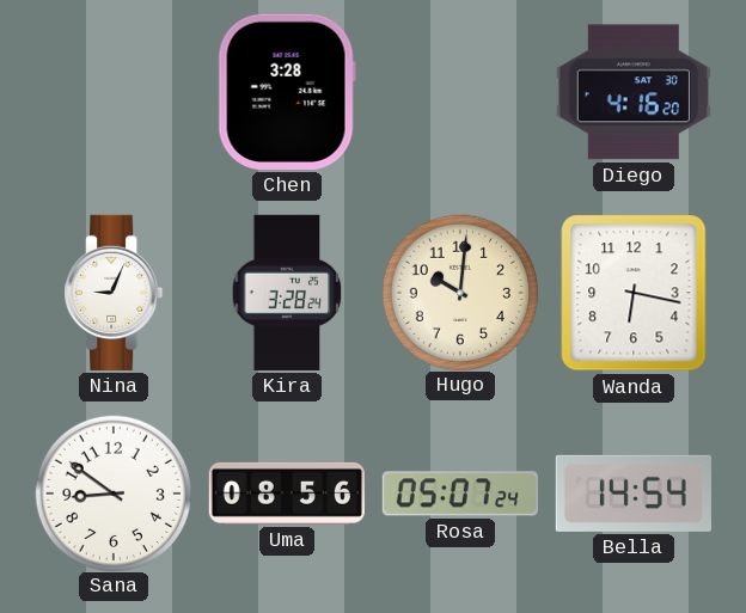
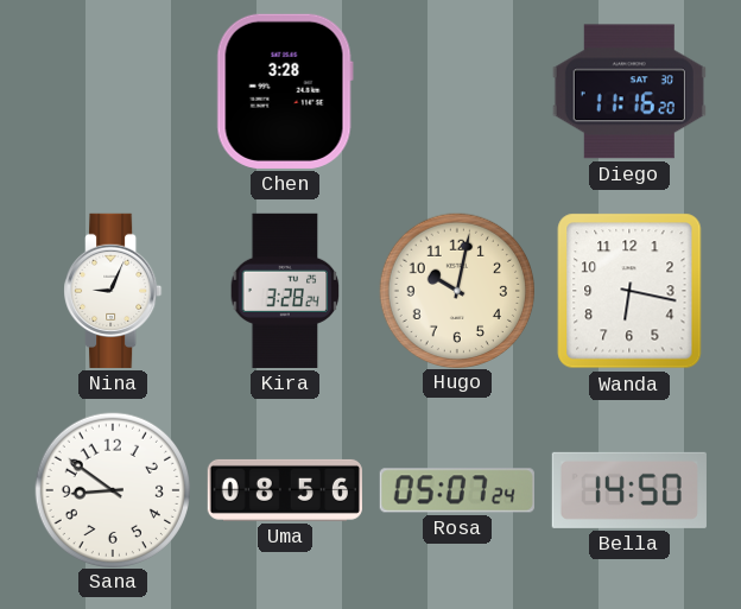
Diego: 4:16 -> 11:16
Hugo: 10:01 -> 10:02
Bella: 14:54 -> 14:50
